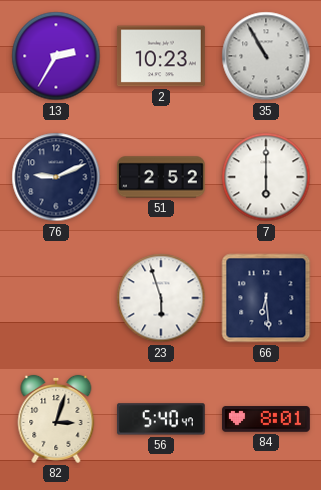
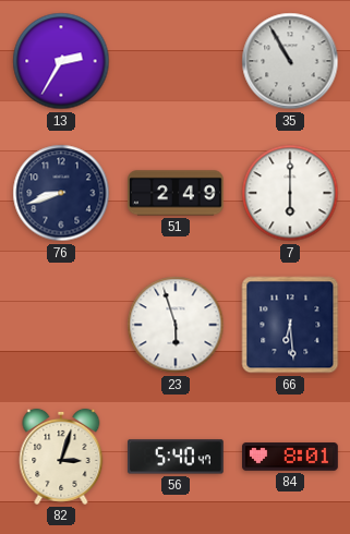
2: 10:23 -> none
76: 9:11 -> 8:42
51: 2:52 -> 2:49
